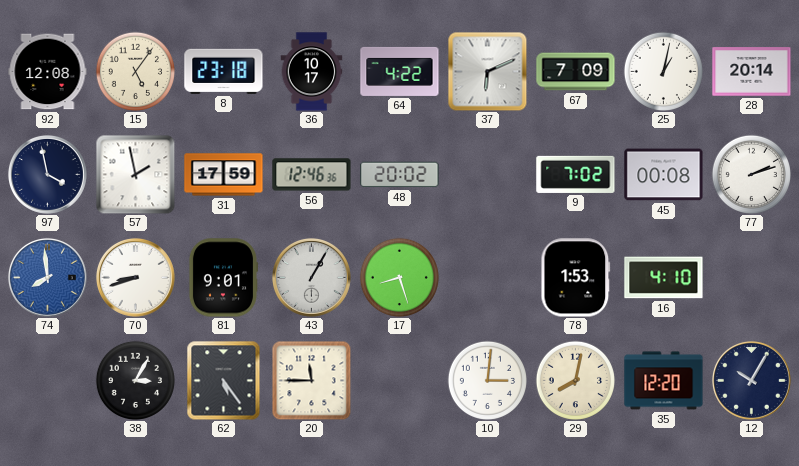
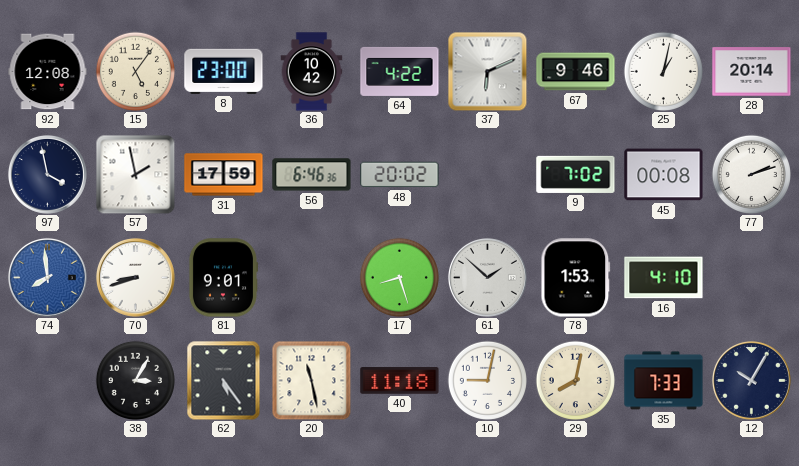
8: 23:18 -> 23:00
36: 10:17 -> 10:42
67: 7:09 -> 9:46
56: 12:46 -> 6:46
43: 1:05 -> none
61: none -> 1:52
20: 11:45 -> 11:28
40: none -> 11:18
10: 3:01 -> 9:02
35: 12:20 -> 7:33
